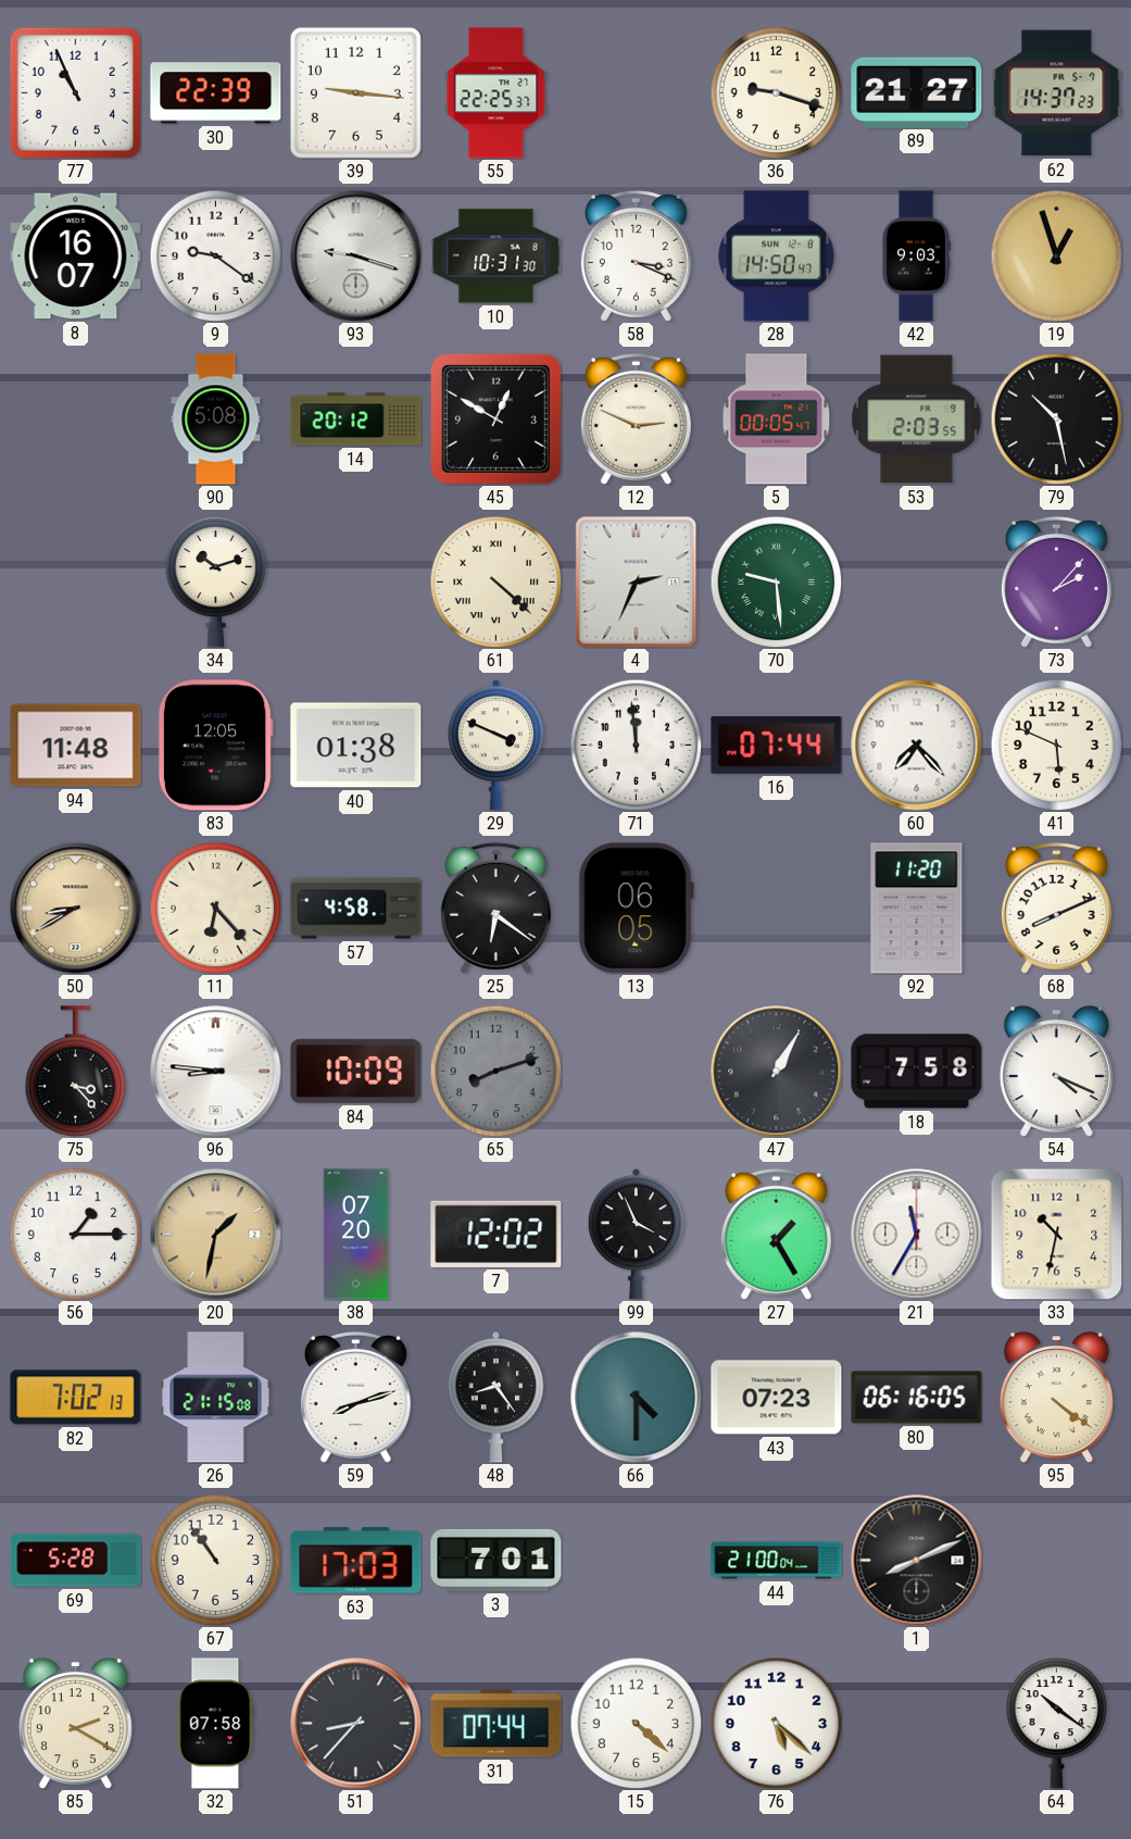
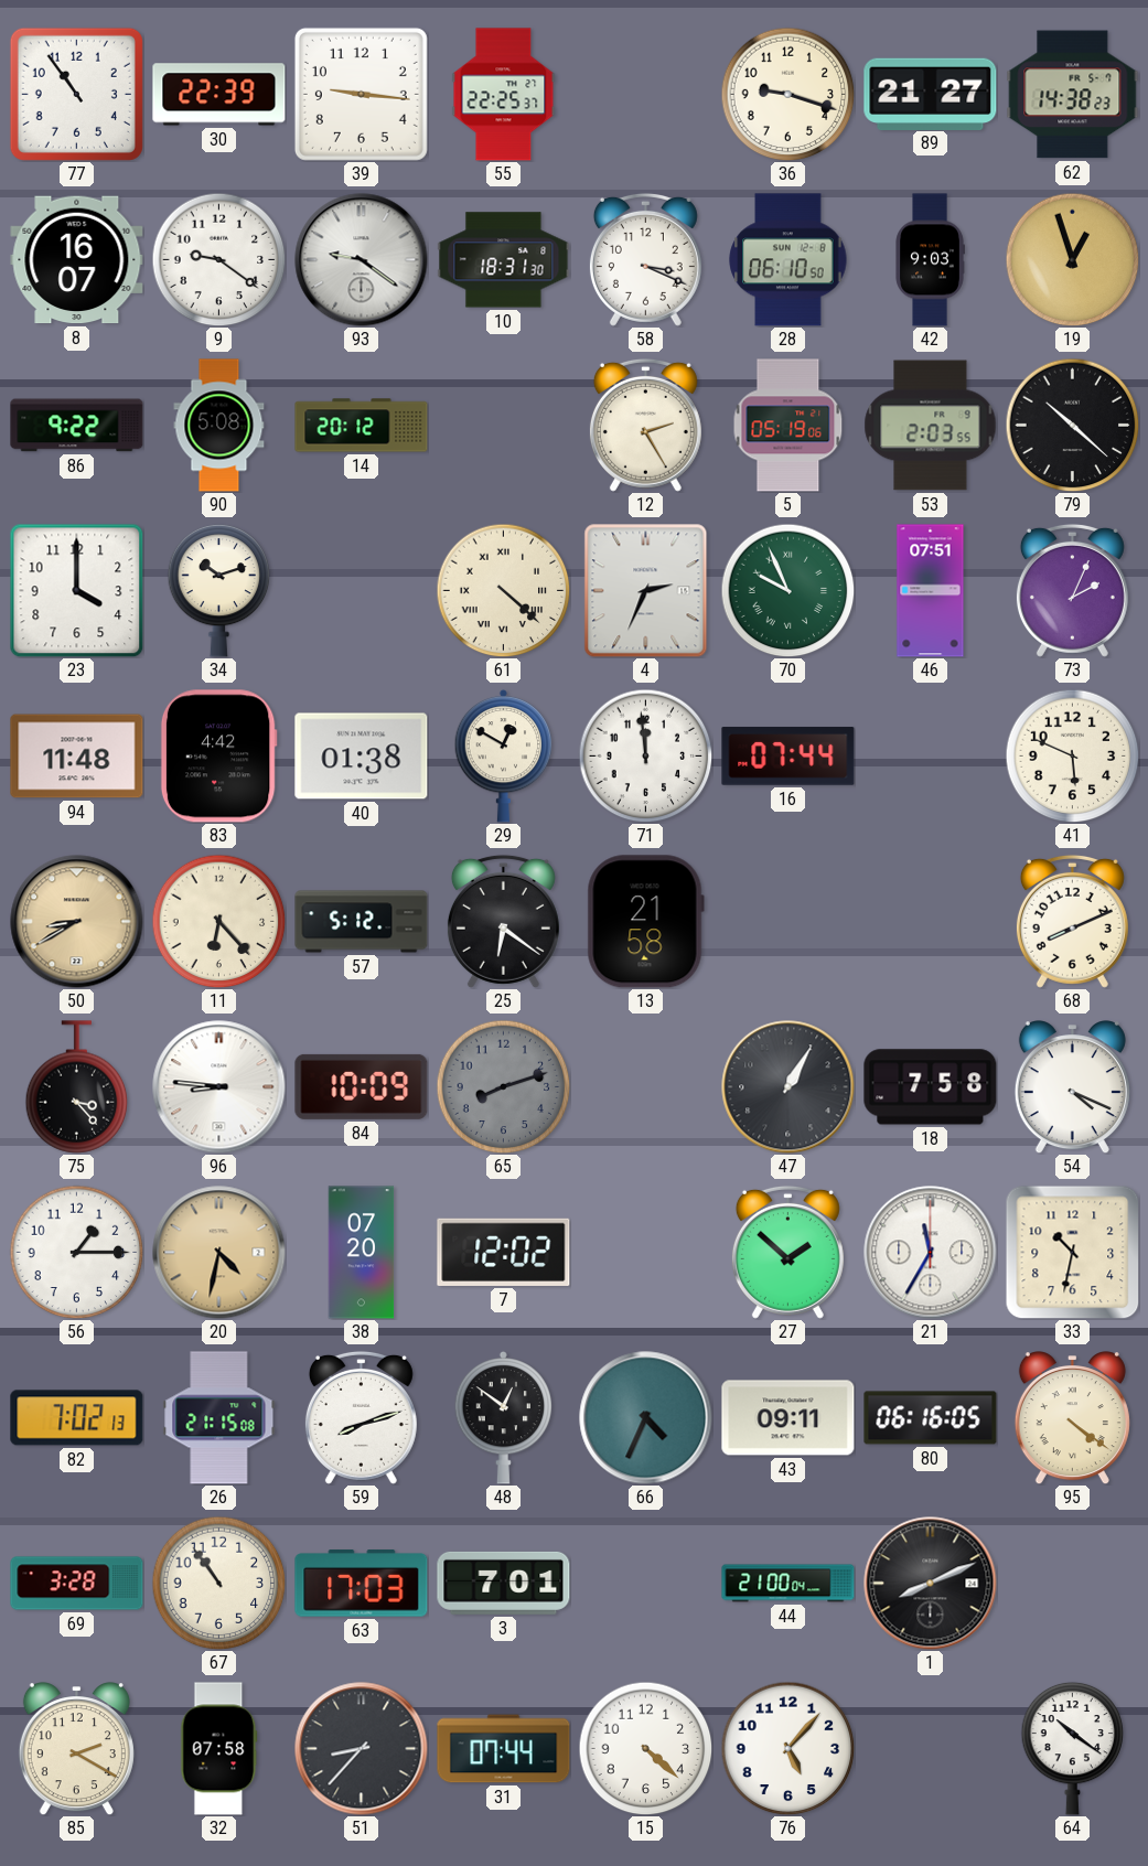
77: 10:56 -> 10:54
62: 14:37 -> 14:38
93: 9:18 -> 9:21
10: 10:31 -> 18:31
28: 14:50 -> 06:10
86: none -> 9:22
45: 12:50 -> none
12: 2:49 -> 2:25
5: 00:05 -> 05:19
79: 10:28 -> 10:22
23: none -> 4:00
70: 9:29 -> 9:56
46: none -> 07:51
73: 2:07 -> 2:04
83: 12:05 -> 4:42
29: 3:49 -> 12:50
60: 7:23 -> none
57: 4:58 -> 5:12
13: 06:05 -> 21:58
92: 11:20 -> none
20: 1:32 -> 4:32
99: 3:56 -> none
27: 1:25 -> 1:52
48: 8:24 -> 12:51
66: 4:30 -> 4:34
43: 07:23 -> 09:11
69: 5:28 -> 3:28
76: 5:22 -> 5:07
